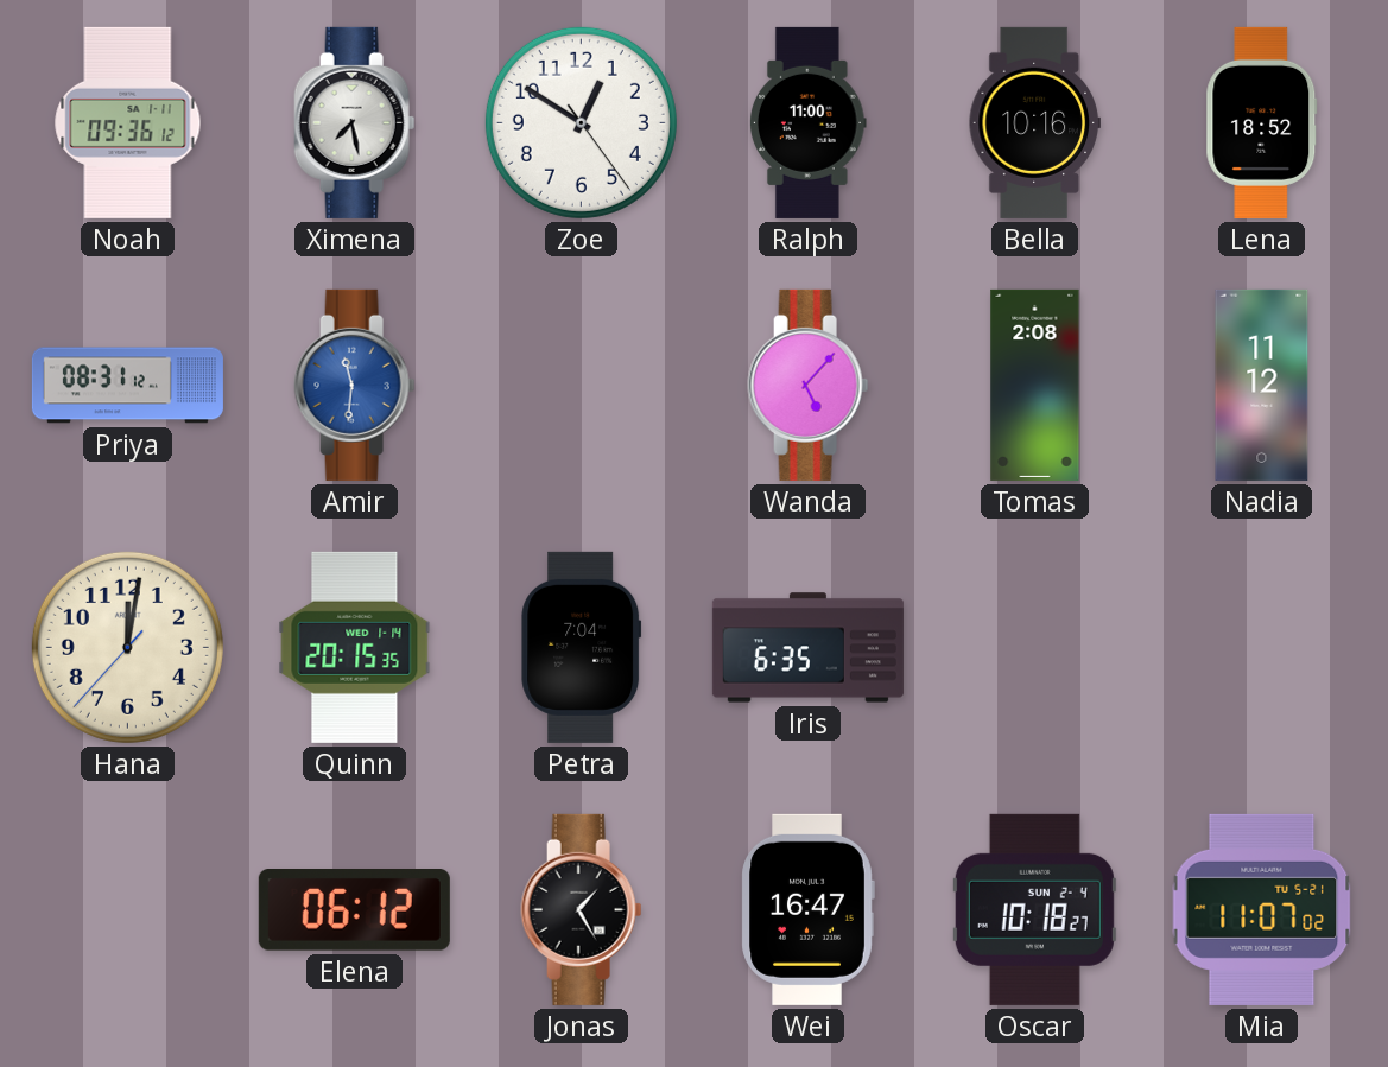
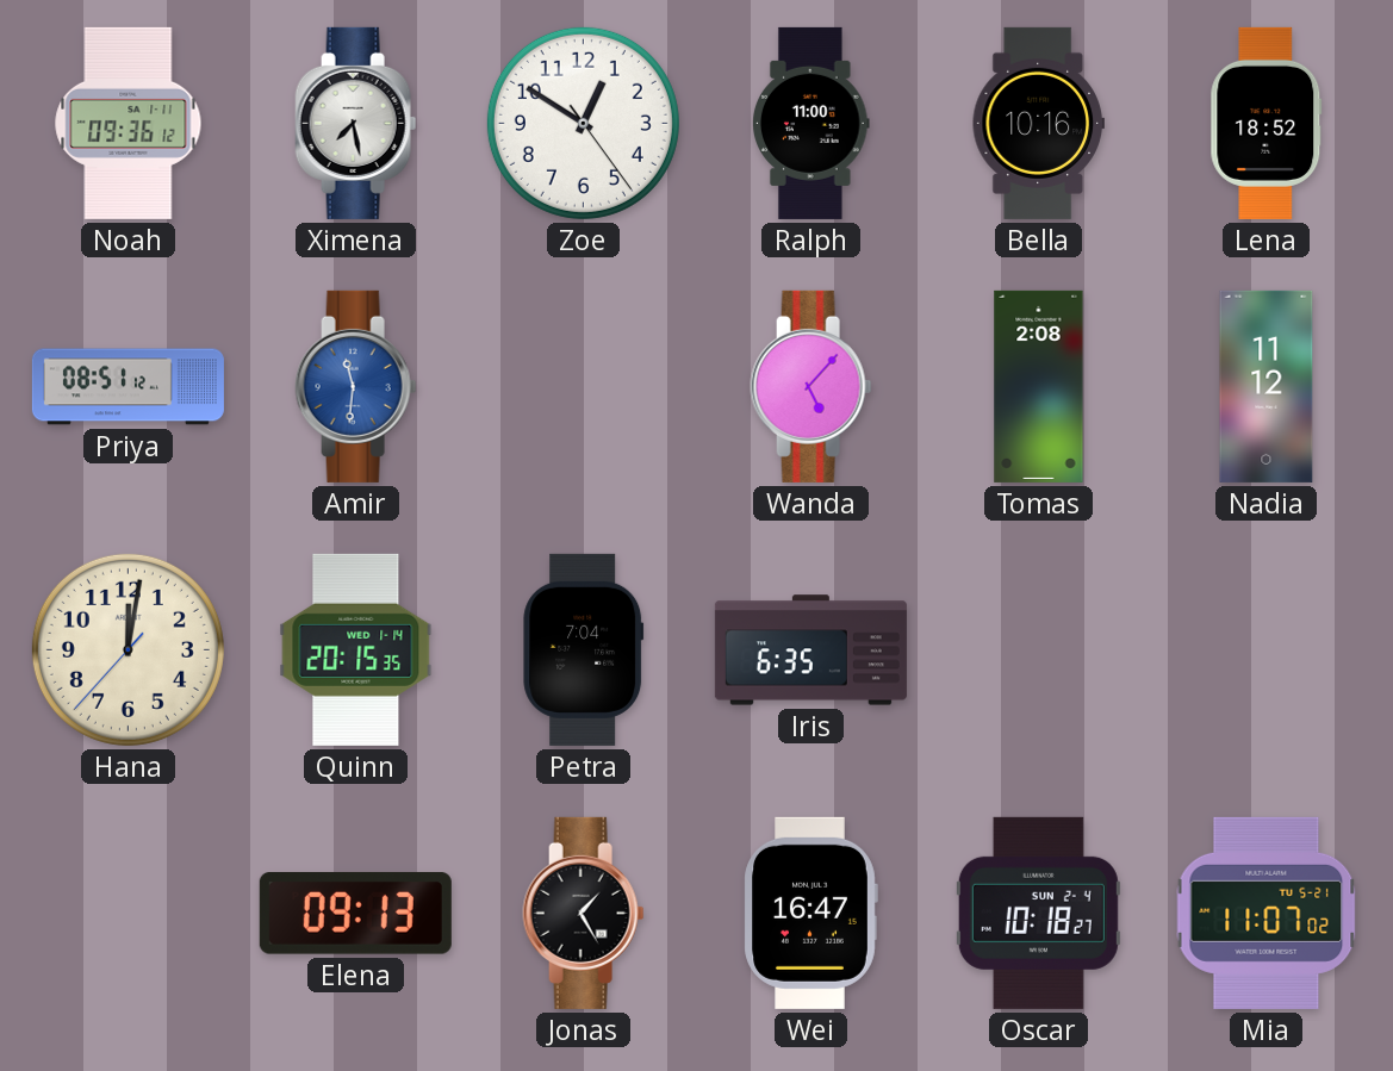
Priya: 08:31 -> 08:51
Elena: 06:12 -> 09:13
